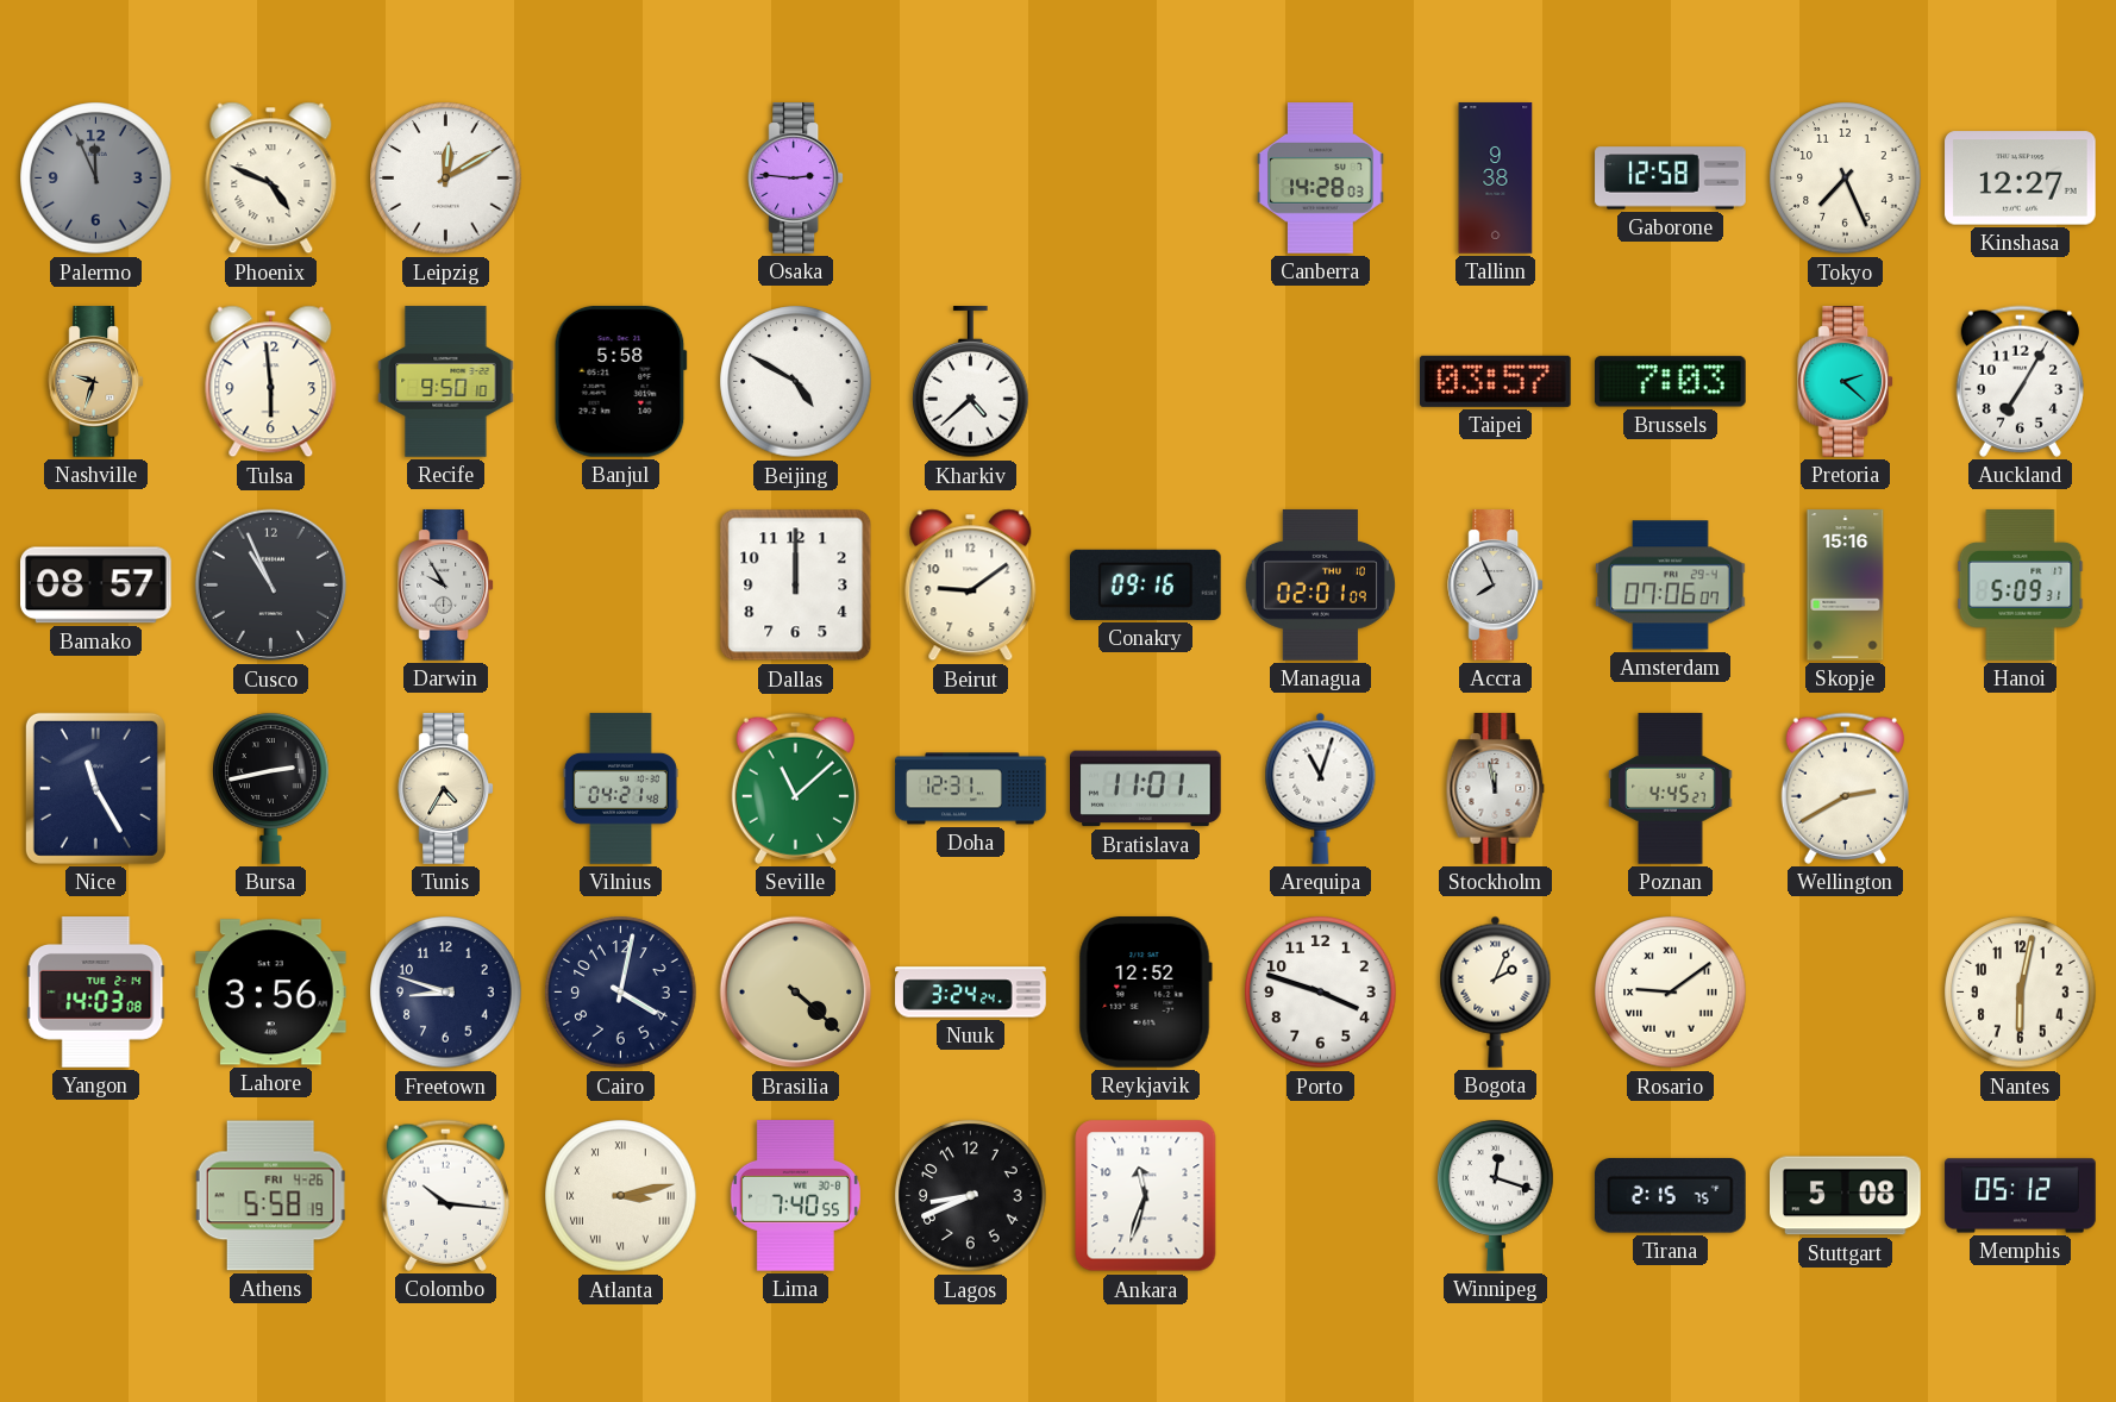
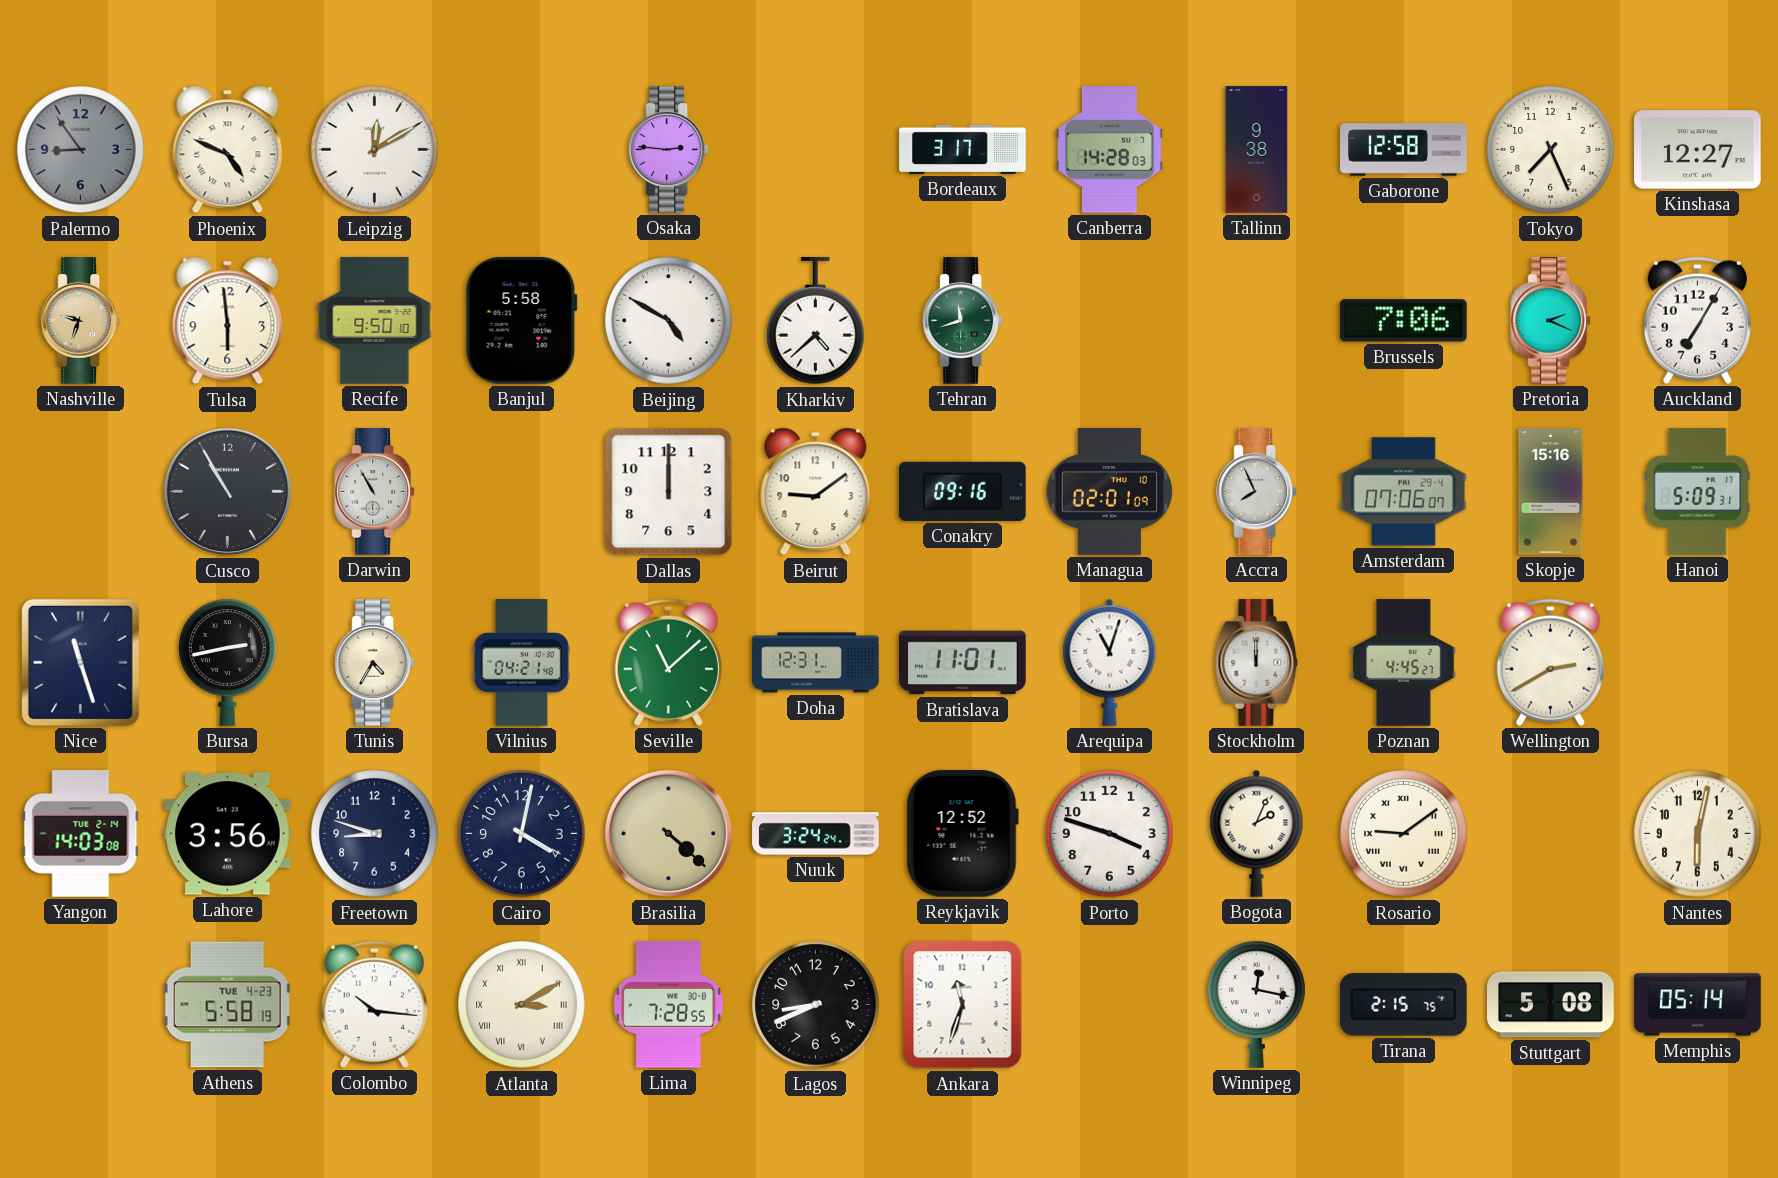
Palermo: 11:56 -> 8:54
Bordeaux: none -> 3:17
Tehran: none -> 11:42
Taipei: 03:57 -> none
Brussels: 7:03 -> 7:06
Pretoria: 2:22 -> 2:19
Bamako: 08:57 -> none
Cusco: 10:56 -> 10:55
Darwin: 9:55 -> 10:55
Nice: 11:25 -> 11:27
Stockholm: 11:58 -> 12:00
Athens date: FRI 4-26 -> TUE 4-23
Atlanta: 3:13 -> 3:10
Lima: 7:40 -> 7:28
Winnipeg: 12:18 -> 12:17
Memphis: 05:12 -> 05:14
